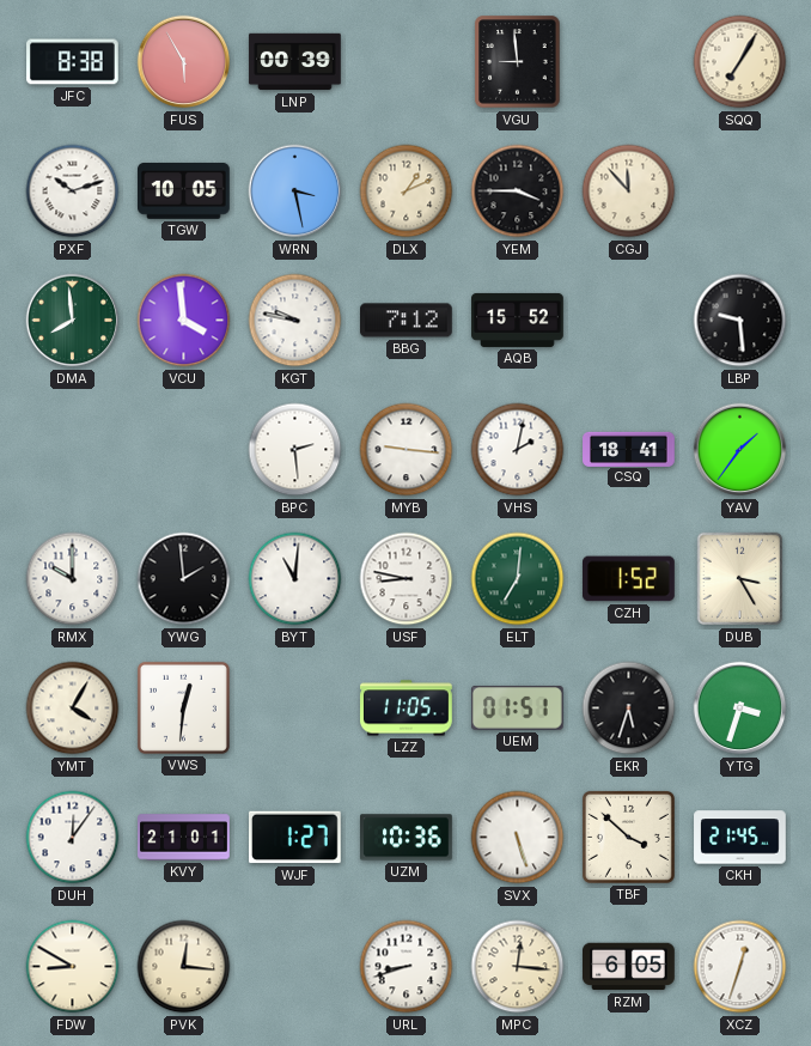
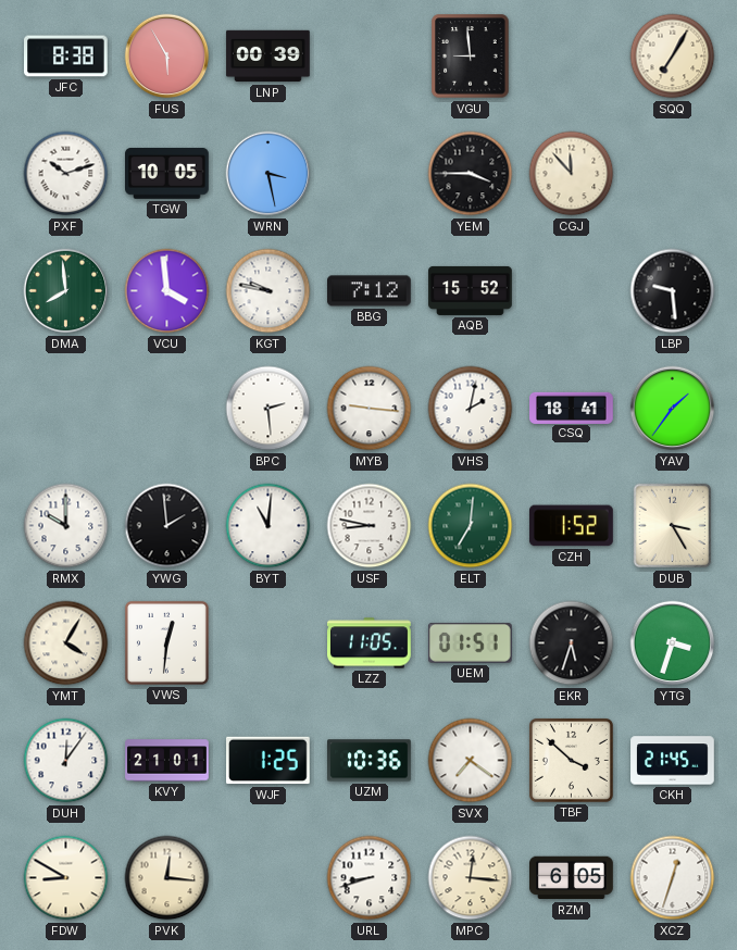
DLX: 1:11 -> none
WJF: 1:27 -> 1:25
SVX: 5:27 -> 7:21
